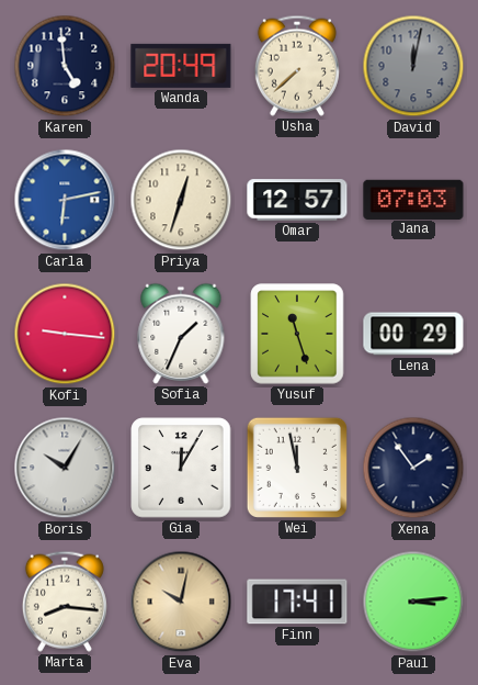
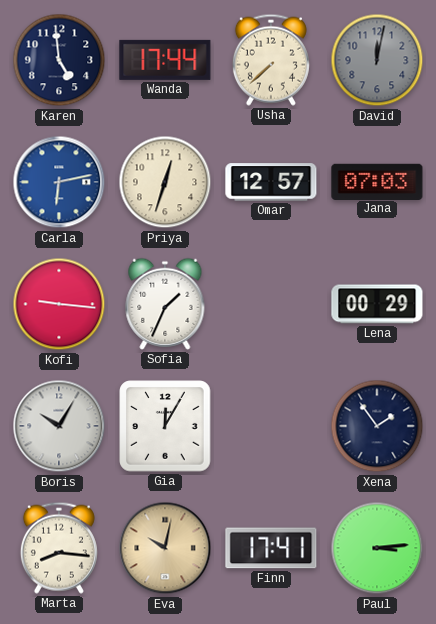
Wanda: 20:49 -> 17:44
Yusuf: 11:27 -> none
Wei: 11:58 -> none
